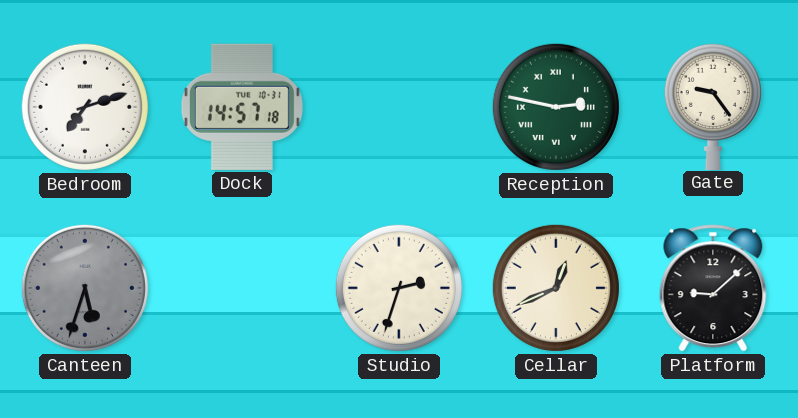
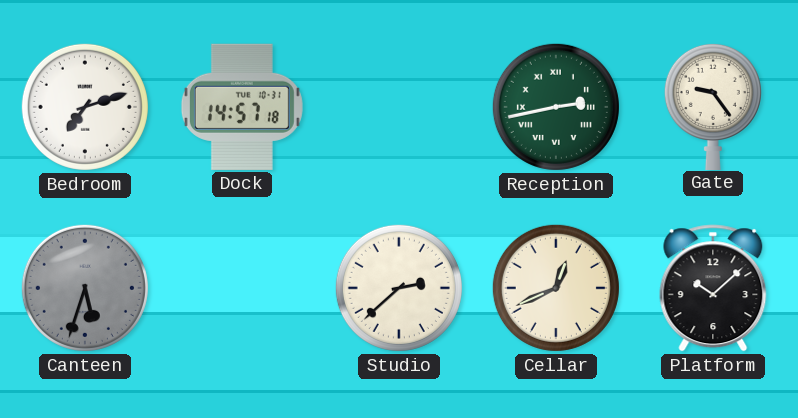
Reception: 2:47 -> 2:43
Studio: 2:33 -> 2:38
Platform: 9:08 -> 10:08
